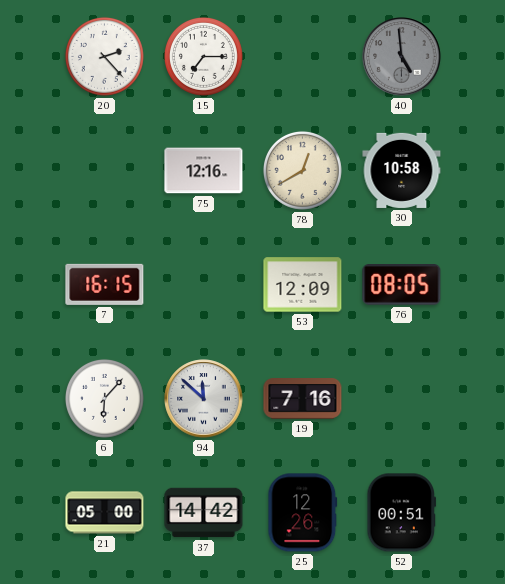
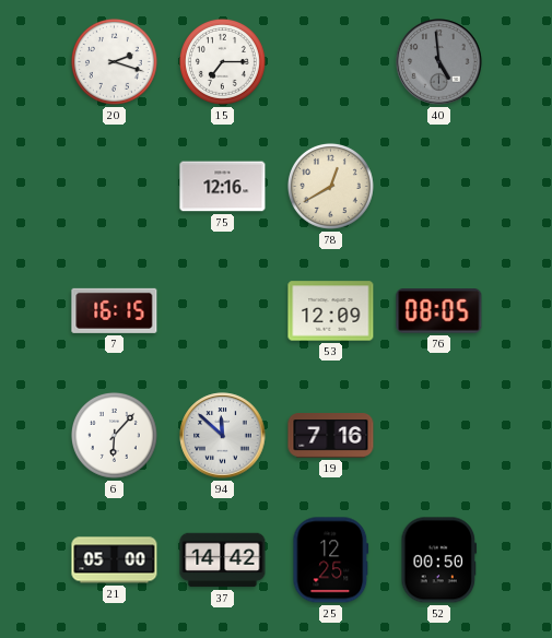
20: 2:23 -> 2:18
30: 10:58 -> none
25: 12:26 -> 12:25
52: 00:51 -> 00:50
